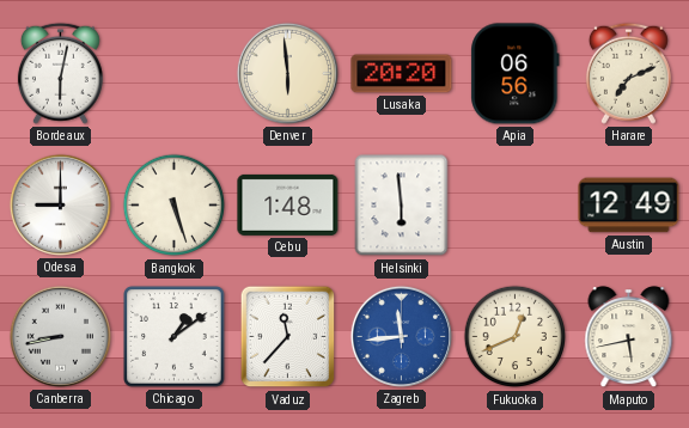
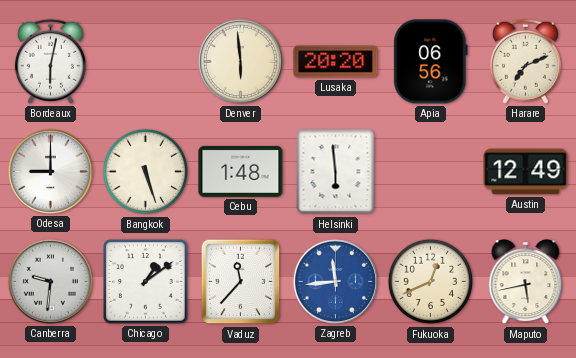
Canberra: 8:43 -> 9:31
